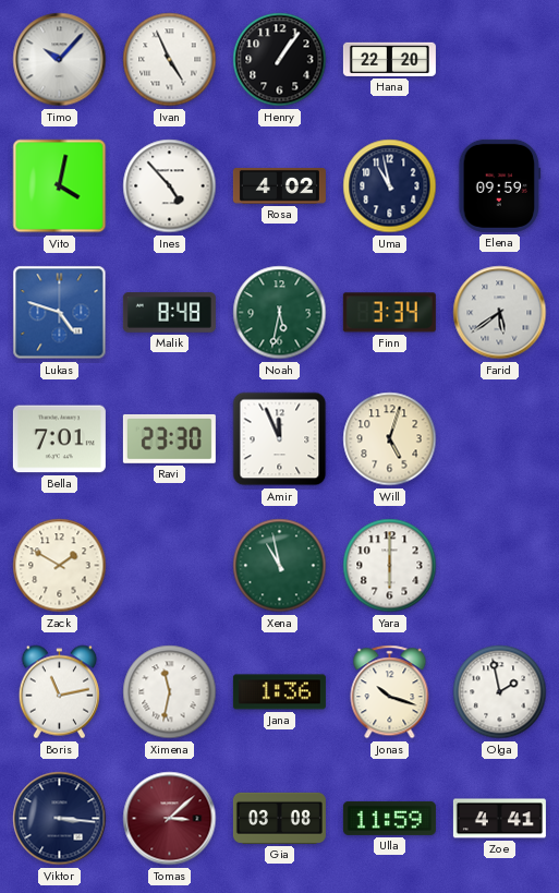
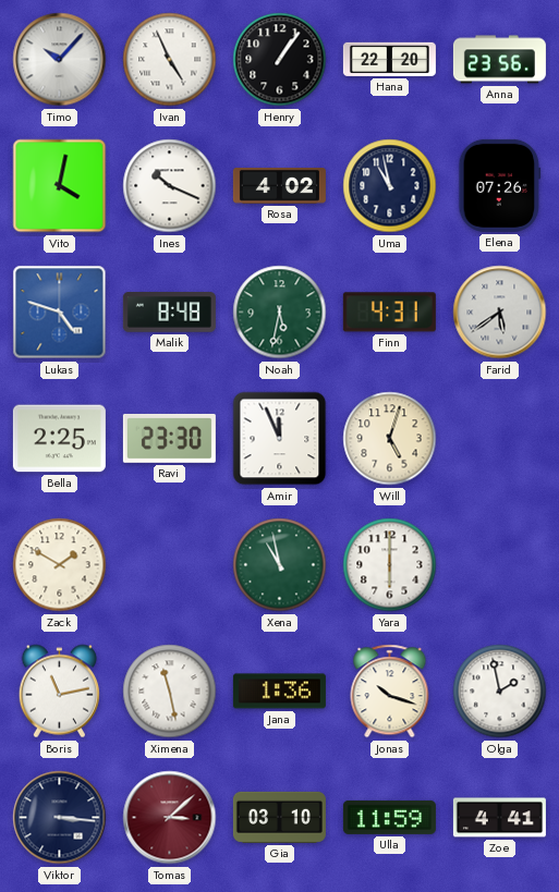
Anna: none -> 23:56
Ines: 4:53 -> 10:19
Elena: 09:59 -> 07:26
Finn: 3:34 -> 4:31
Bella: 7:01 -> 2:25
Ximena: 11:32 -> 11:28
Gia: 03:08 -> 03:10
